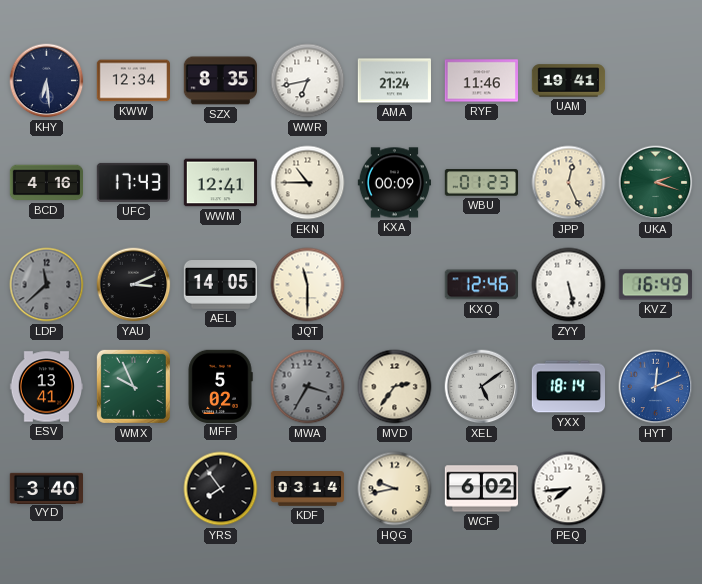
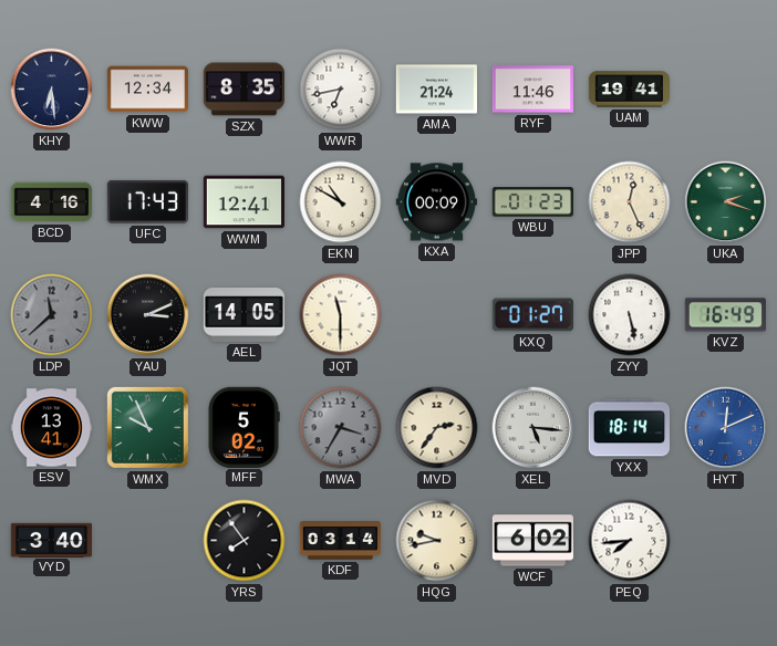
EKN: 10:45 -> 10:50
KXQ: 12:46 -> 01:27
XEL: 5:09 -> 5:16
